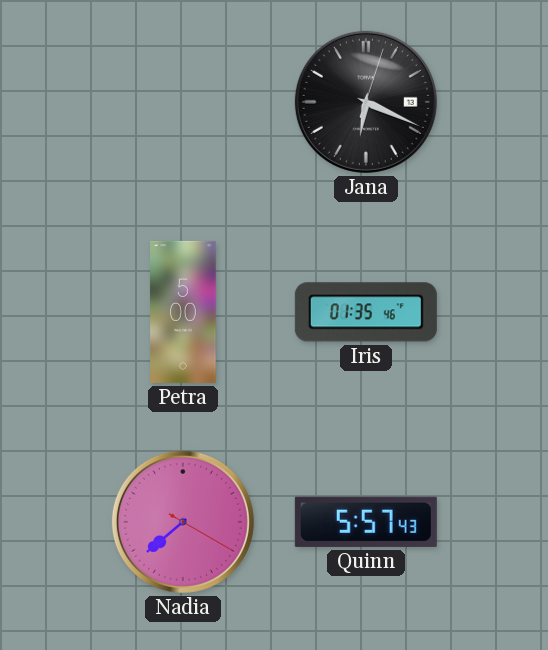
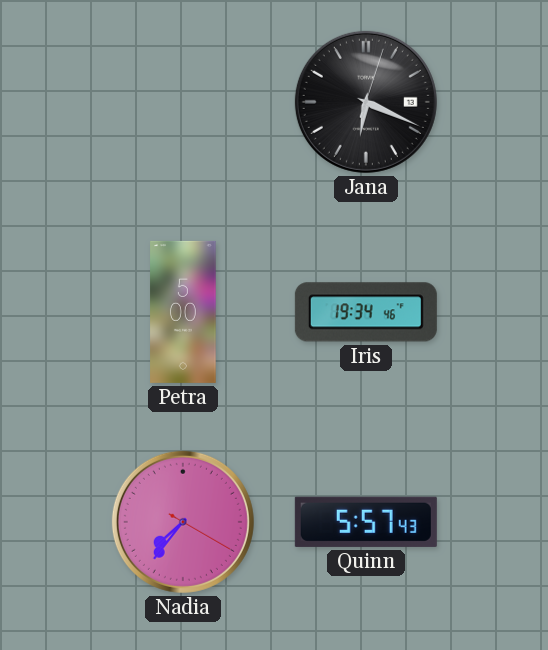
Iris: 01:35 -> 19:34
Nadia: 7:38 -> 7:36
